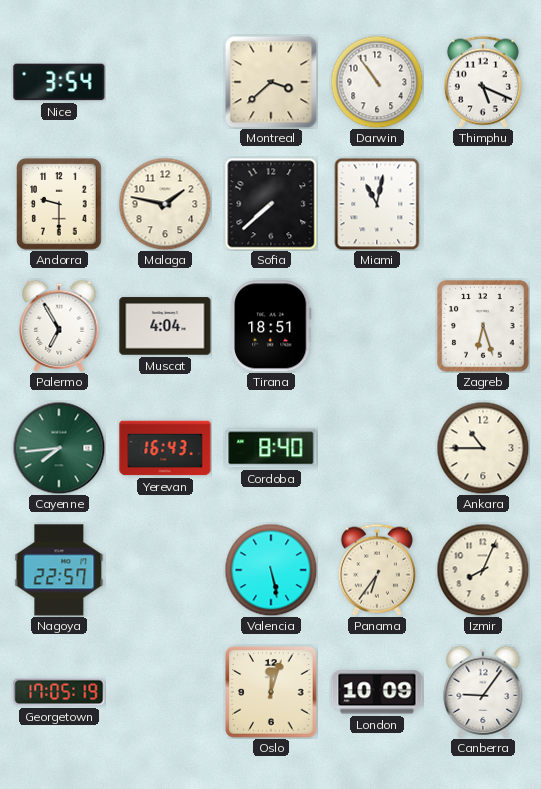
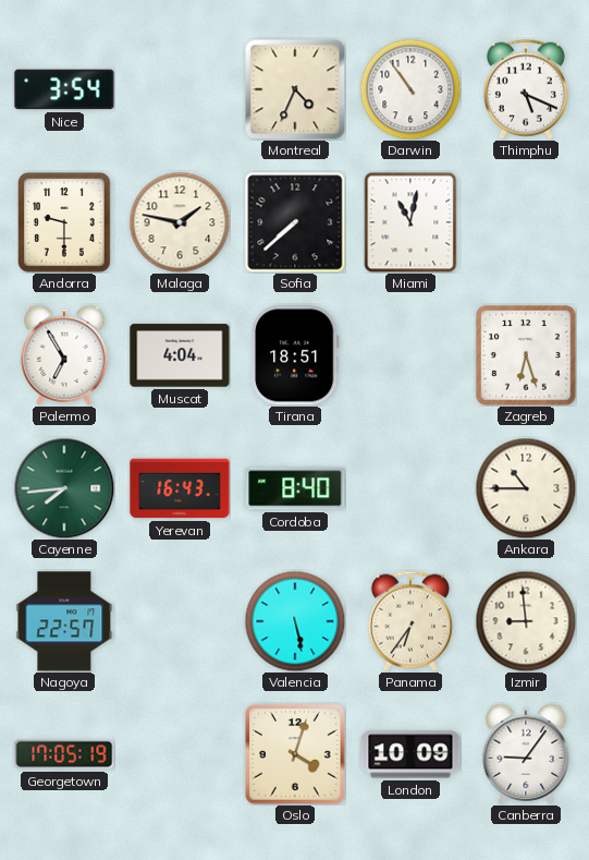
Montreal: 3:38 -> 4:34
Izmir: 8:04 -> 8:59
Oslo: 12:03 -> 4:03
